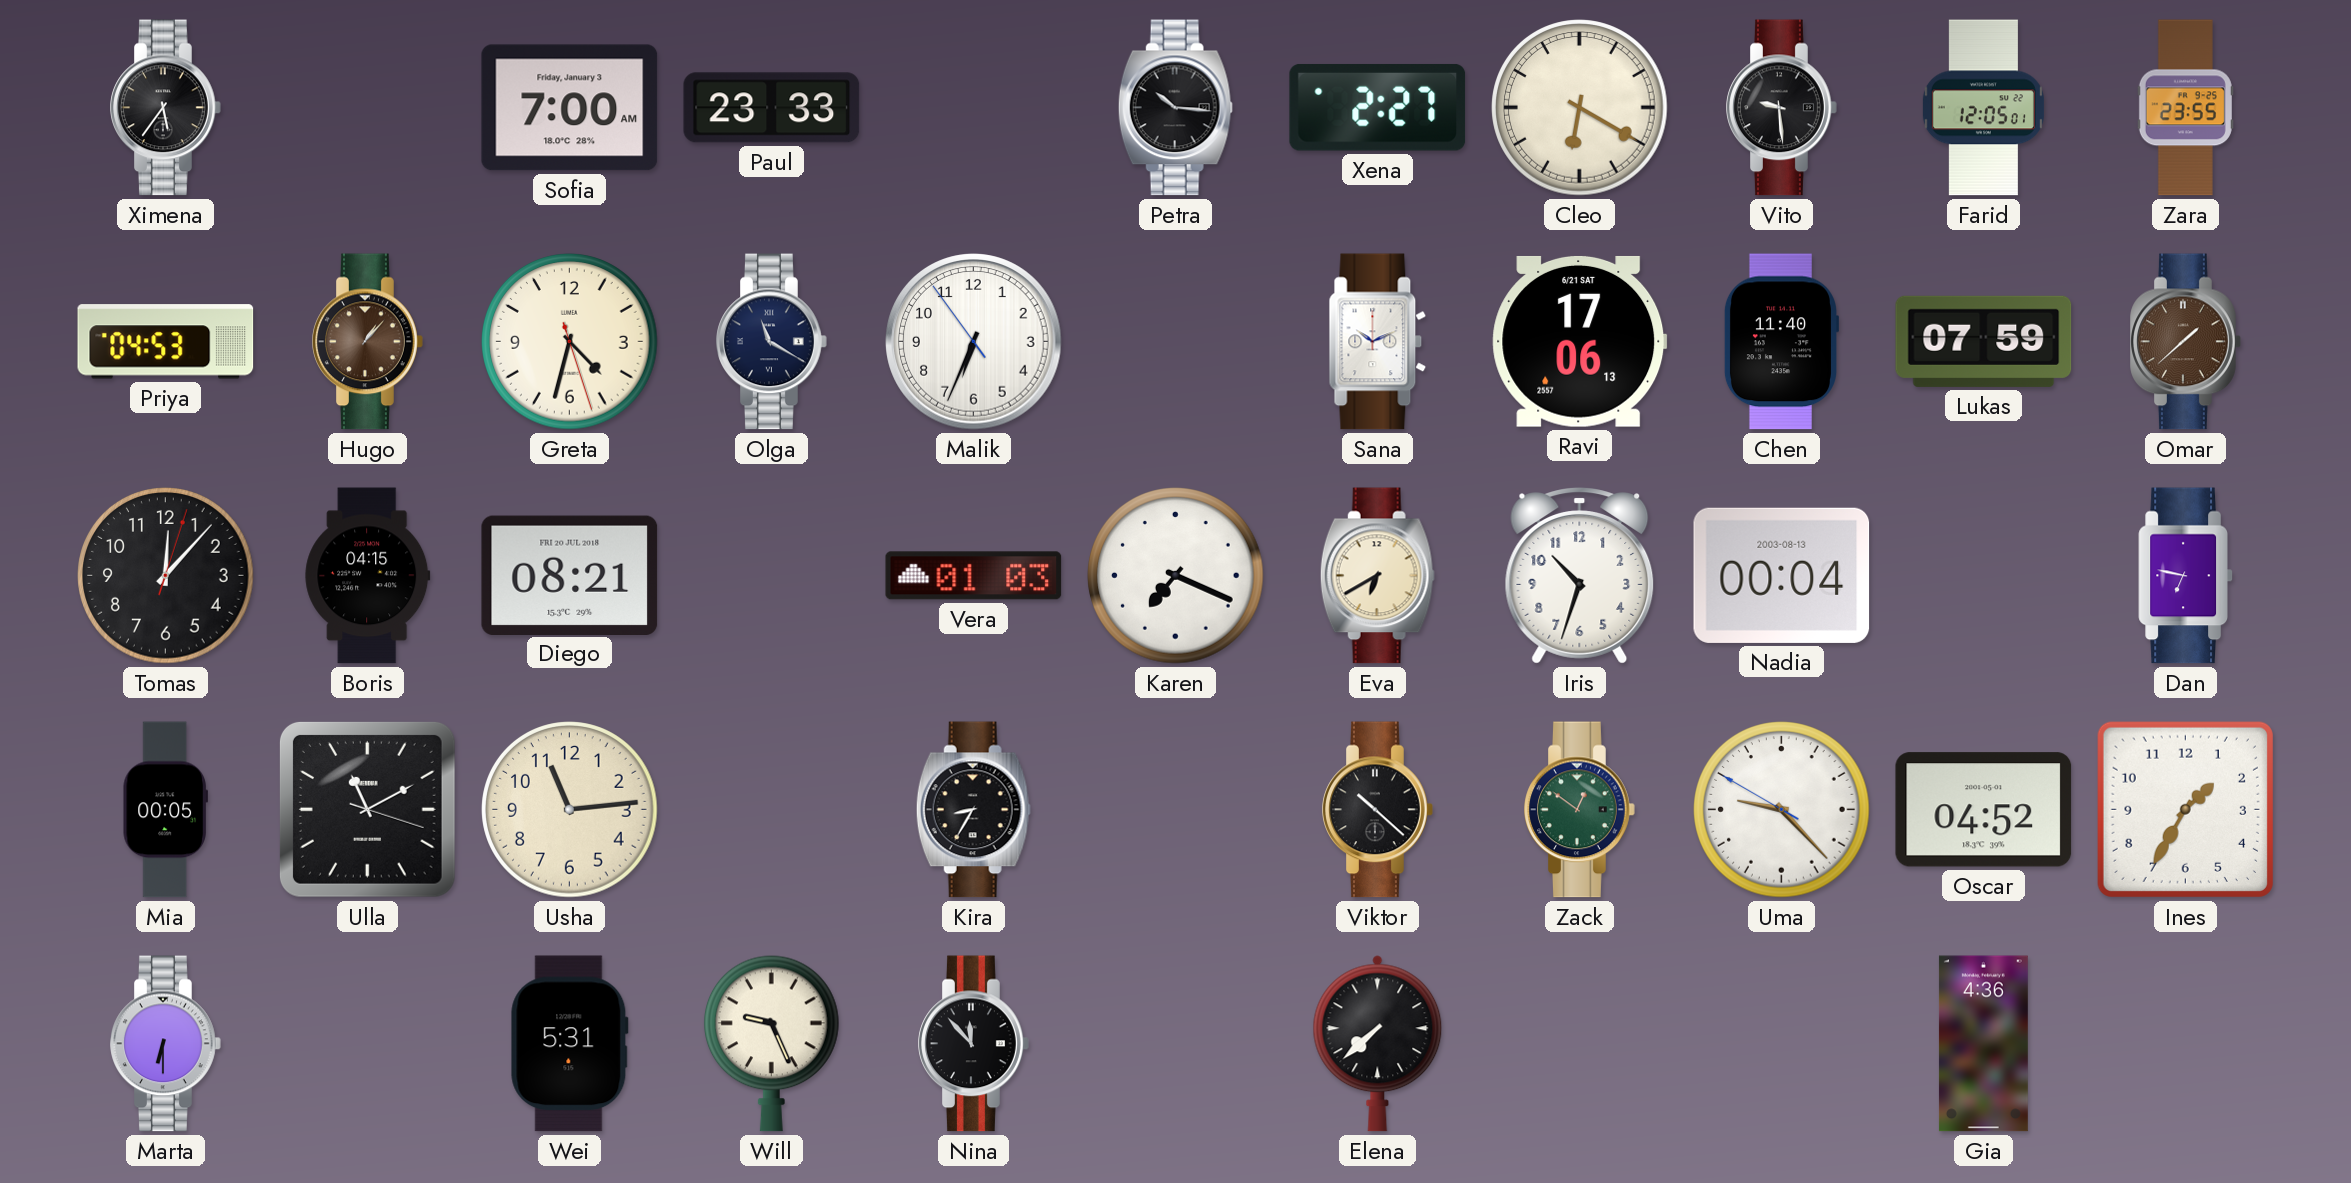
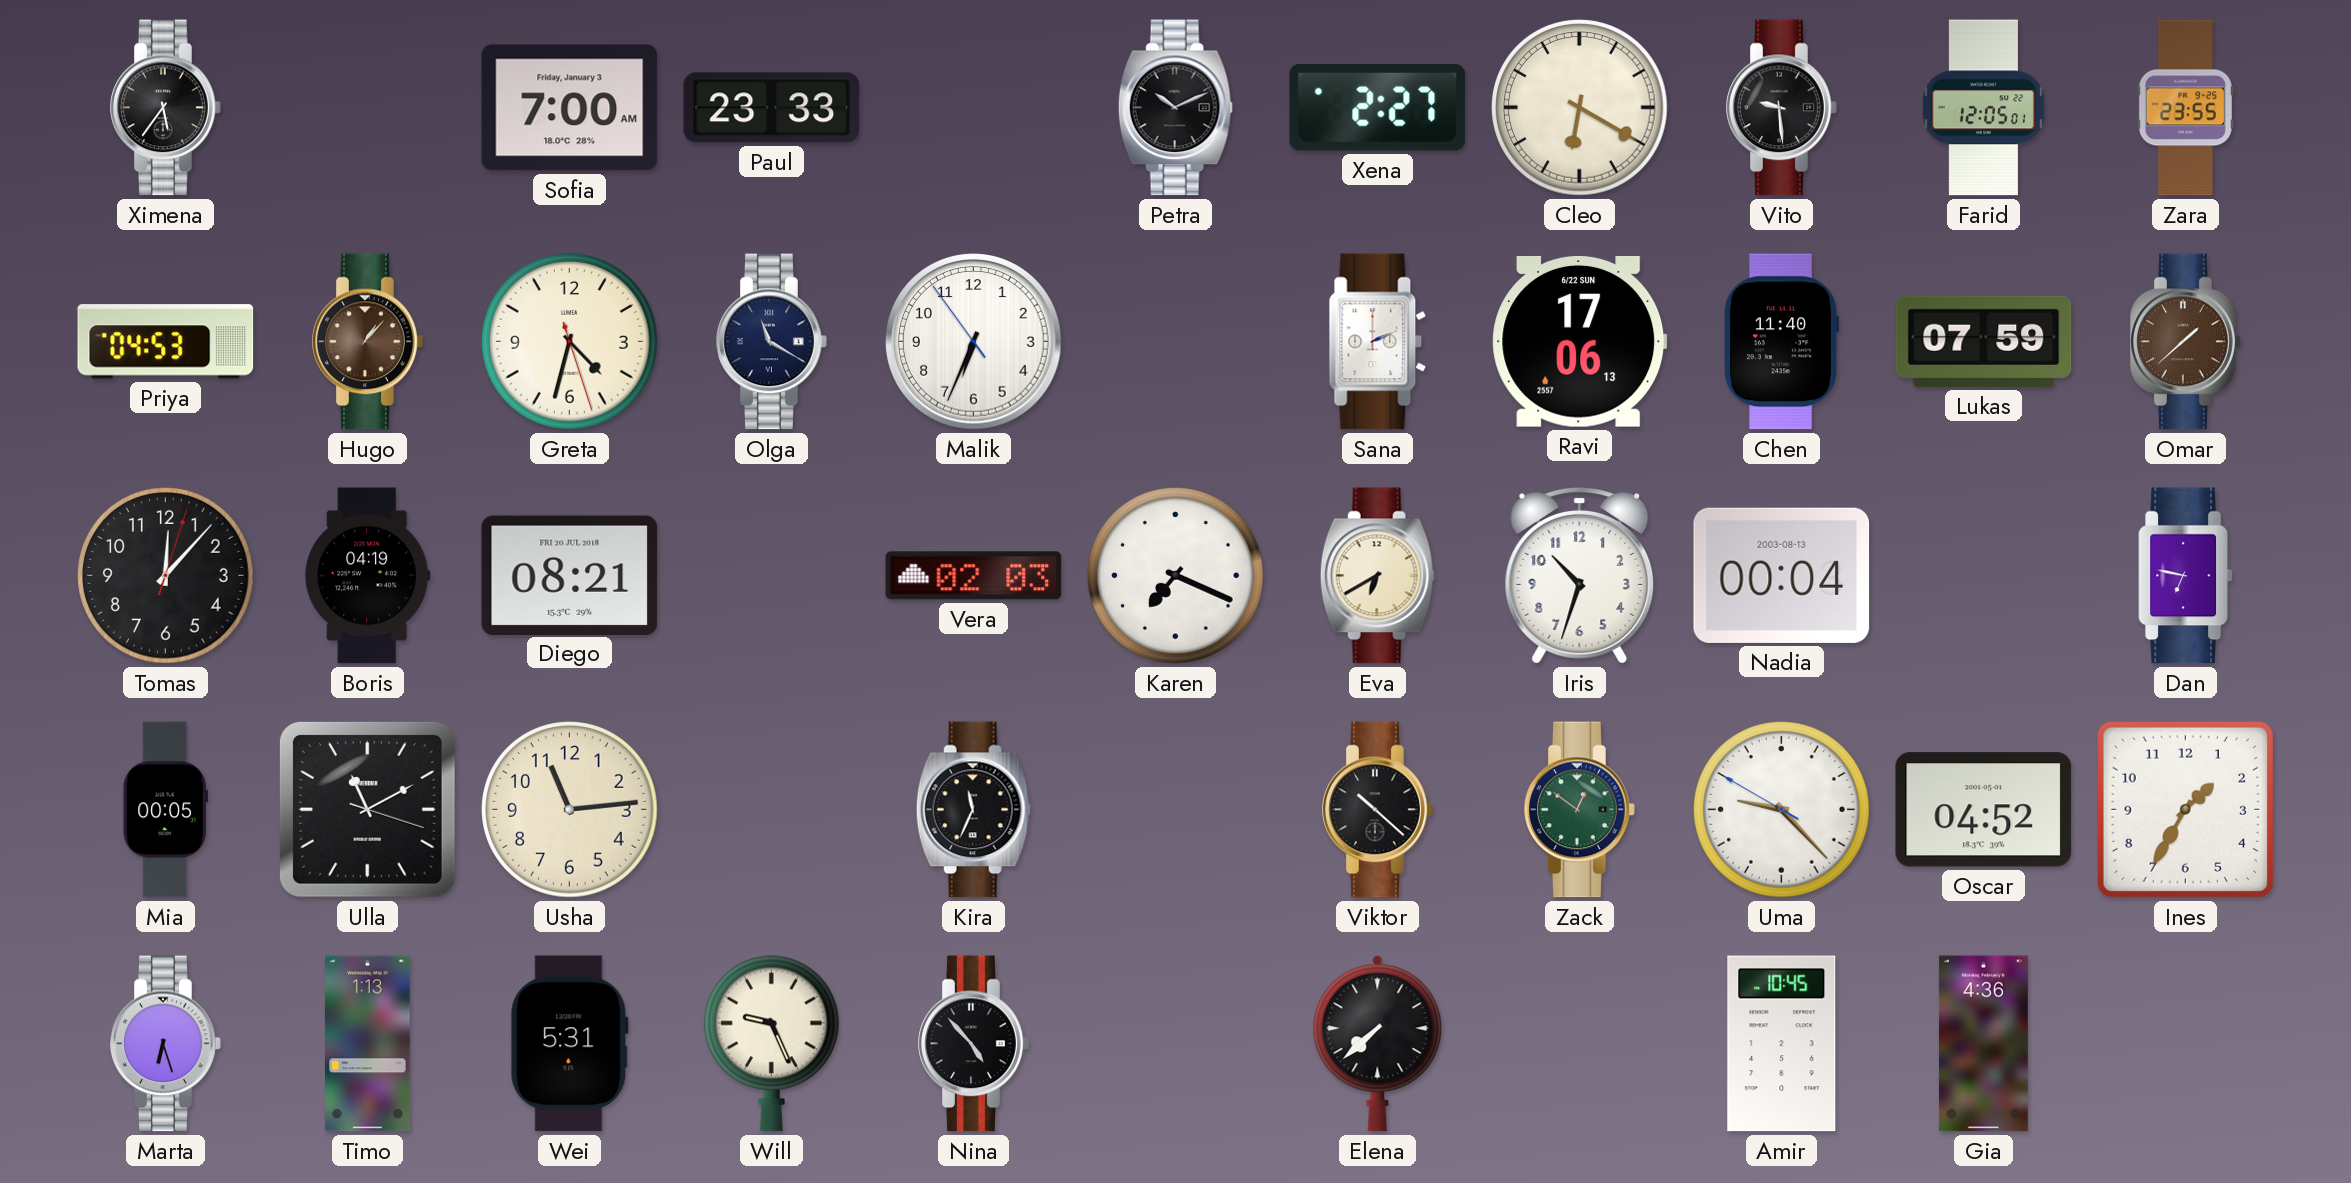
Petra: 10:16 -> 10:11
Sana: 10:11 -> 2:11
Ravi date: 6/21 SAT -> 6/22 SUN
Boris: 04:15 -> 04:19
Vera: 01:03 -> 02:03
Kira: 8:35 -> 11:34
Marta: 6:30 -> 6:27
Timo: none -> 1:13
Nina: 11:53 -> 4:53
Amir: none -> 10:45
